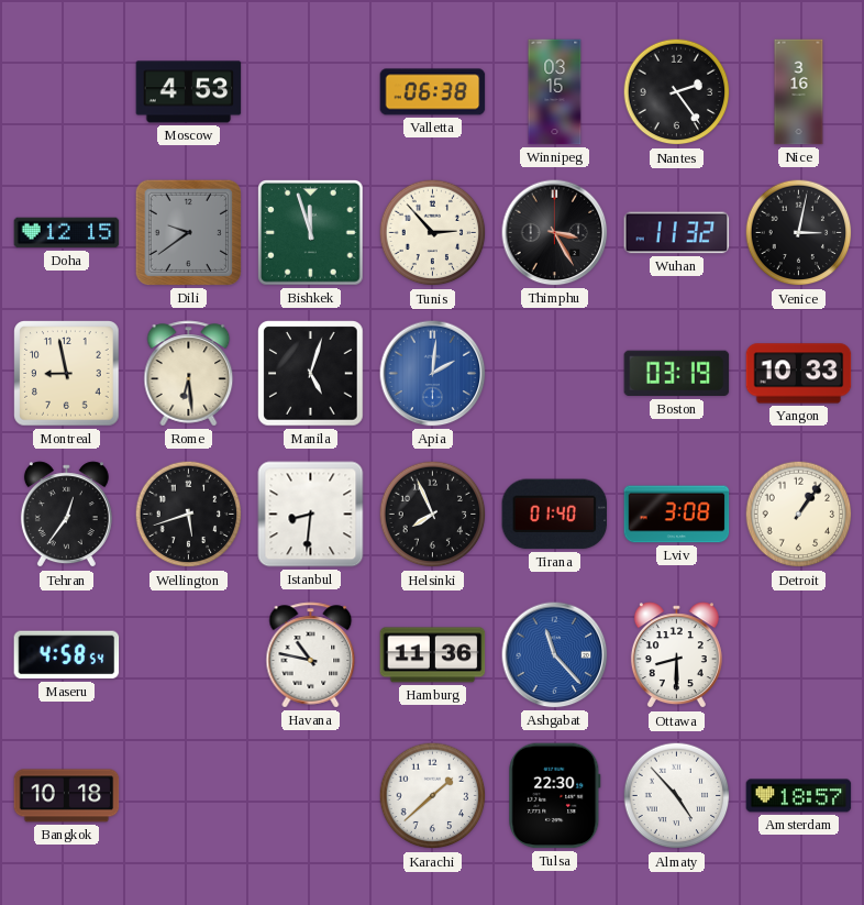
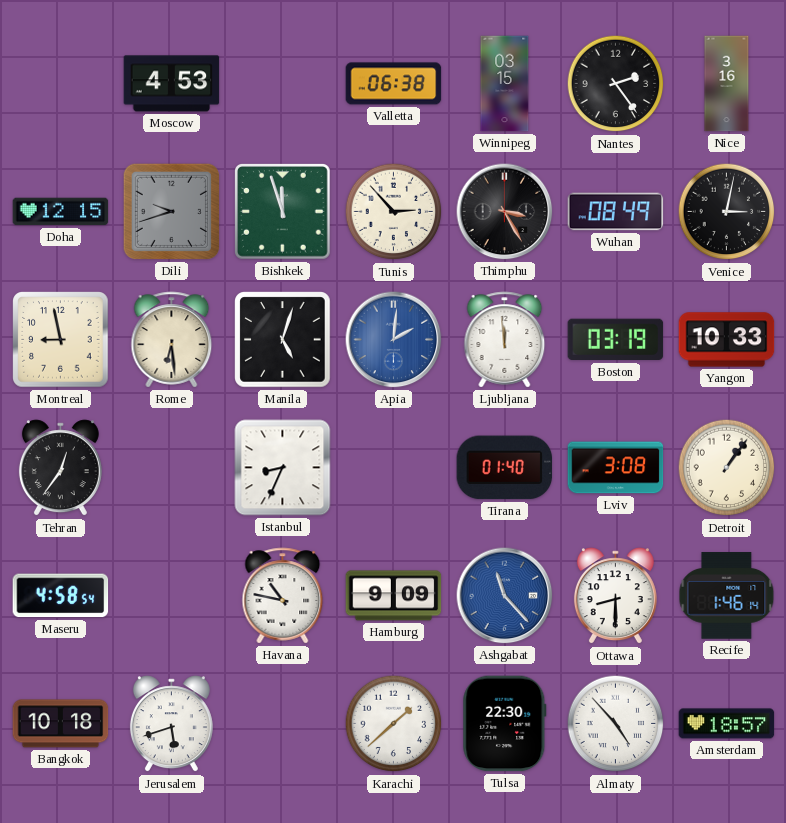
Dili: 9:39 -> 9:42
Wuhan: 11:32 -> 08:49
Ljubljana: none -> 11:59
Wellington: 5:42 -> none
Istanbul: 8:31 -> 8:34
Helsinki: 7:56 -> none
Hamburg: 11:36 -> 9:09
Recife: none -> 1:46
Jerusalem: none -> 5:42
